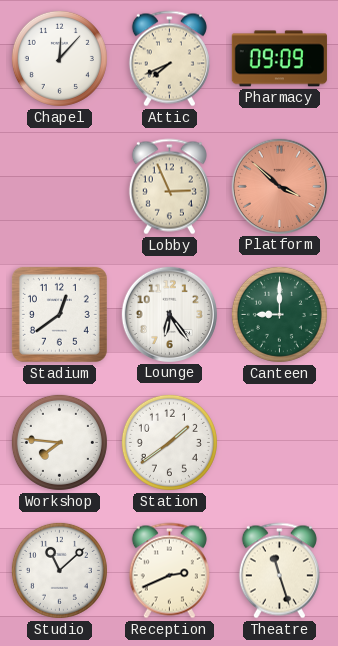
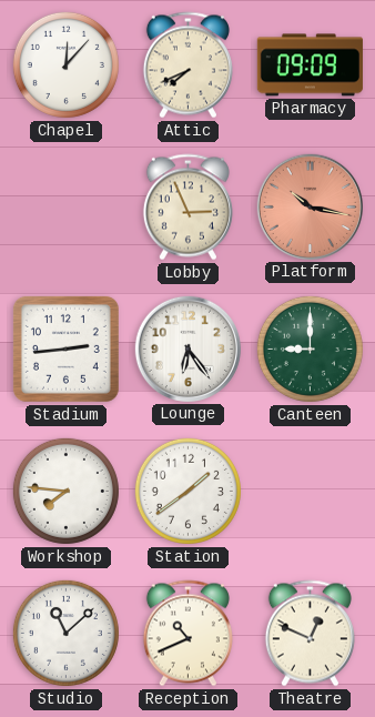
Platform: 3:52 -> 10:17
Stadium: 12:39 -> 2:44
Reception: 2:41 -> 10:41
Theatre: 11:27 -> 12:49
